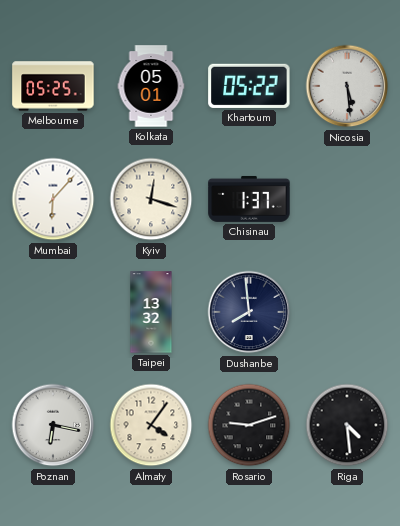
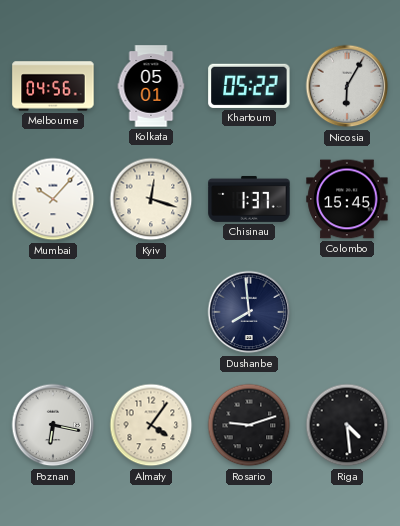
Melbourne: 05:25 -> 04:56
Nicosia: 5:29 -> 6:05
Mumbai: 6:07 -> 10:07
Colombo: none -> 15:45
Taipei: 13:32 -> none
